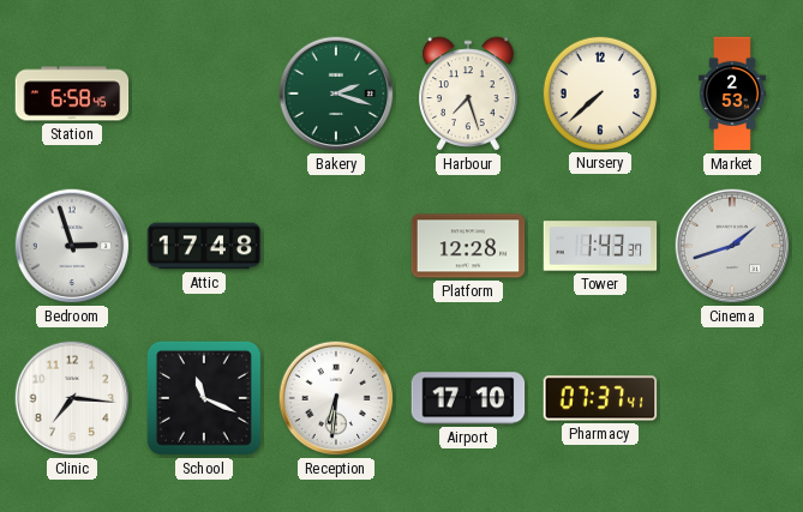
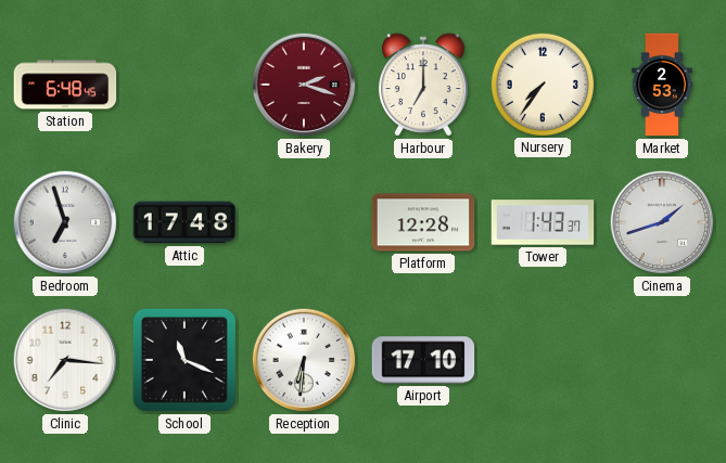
Station: 6:58 -> 6:48
Bakery dial: green -> burgundy
Harbour: 7:27 -> 7:00
Nursery: 7:38 -> 7:36
Bedroom: 2:57 -> 6:57
Pharmacy: 07:37 -> none
